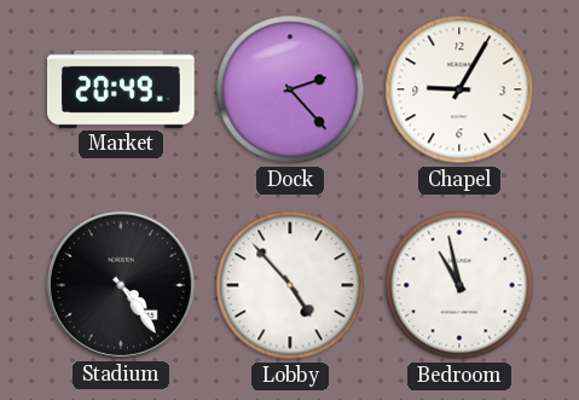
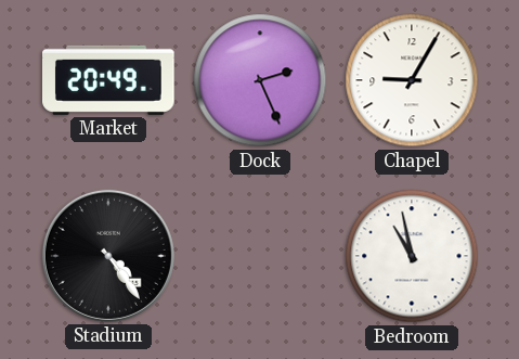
Dock: 2:23 -> 2:26
Lobby: 4:53 -> none
